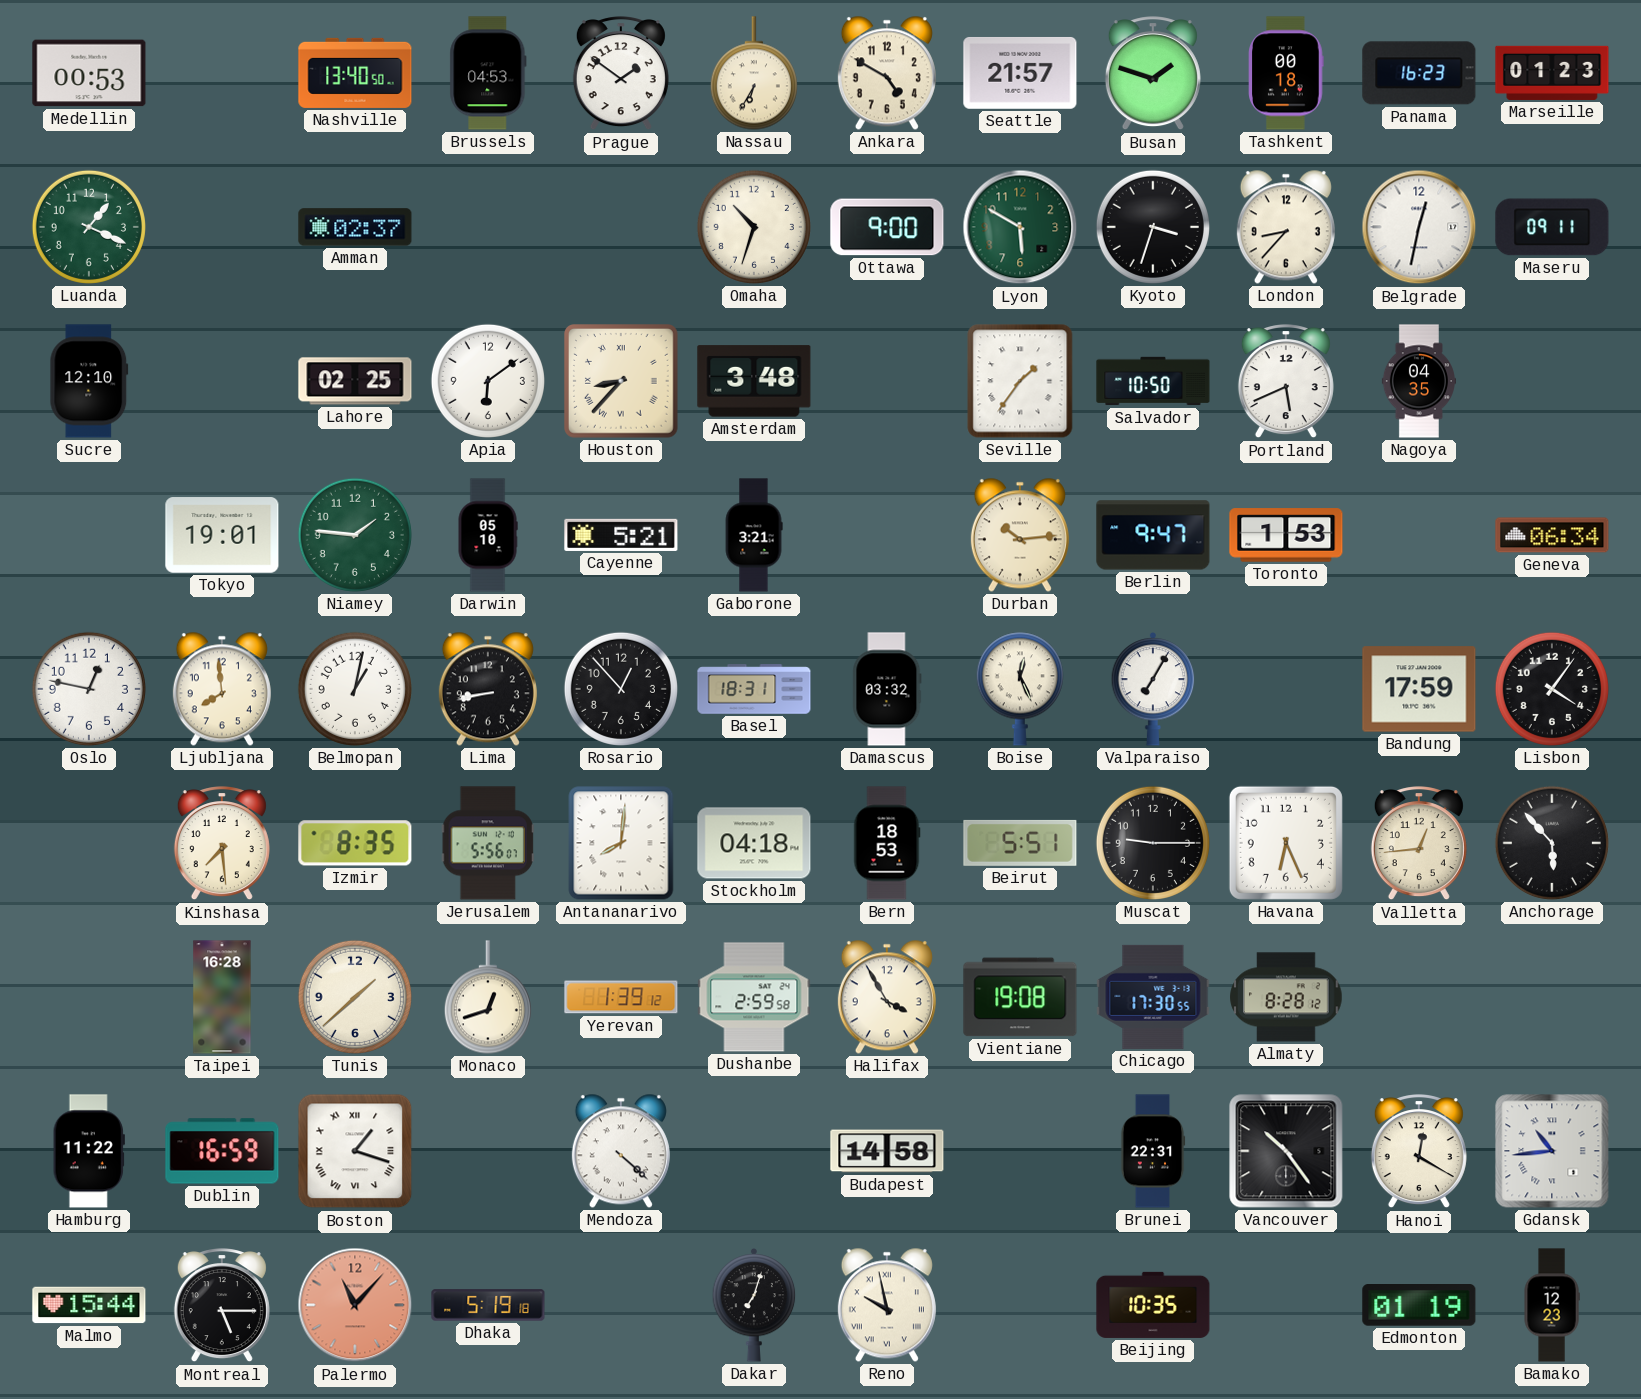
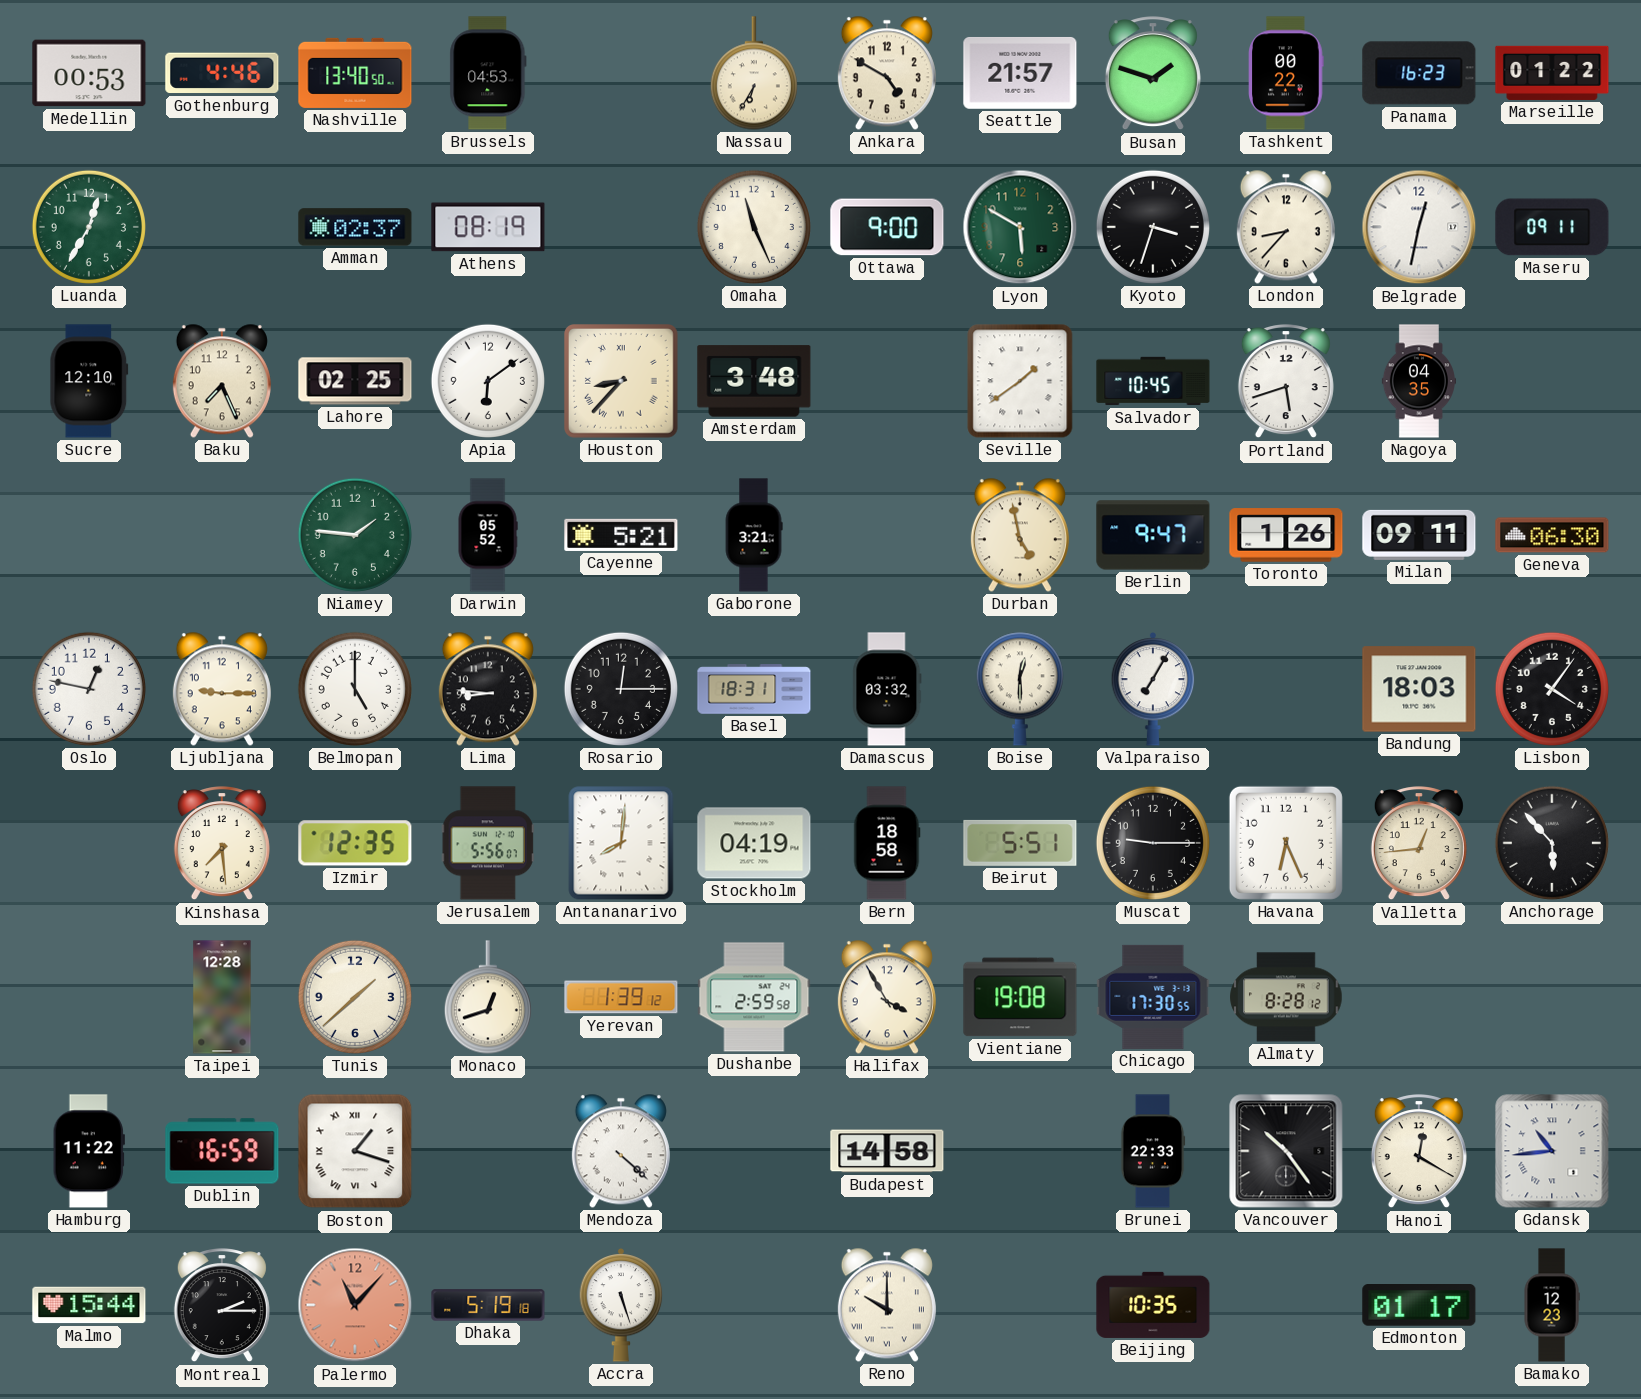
Gothenburg: none -> 4:46
Prague: 1:51 -> none
Tashkent: 00:18 -> 00:22
Marseille: 01:23 -> 01:22
Luanda: 1:19 -> 12:35
Athens: none -> 08:19
Omaha: 10:33 -> 11:26
Baku: none -> 7:26
Seville: 1:36 -> 1:39
Salvador: 10:50 -> 10:45
Portland: 5:41 -> 5:42
Tokyo: 19:01 -> none
Darwin: 05:10 -> 05:52
Durban: 10:14 -> 4:58
Toronto: 1:53 -> 1:26
Milan: none -> 09:11
Geneva: 06:34 -> 06:30
Ljubljana: 7:59 -> 9:15
Belmopan: 1:02 -> 5:00
Lima: 8:43 -> 8:46
Rosario: 12:53 -> 12:15
Boise: 12:26 -> 12:30
Bandung: 17:59 -> 18:03
Izmir: 8:35 -> 12:35
Stockholm: 04:18 -> 04:19
Bern: 18:53 -> 18:58
Taipei: 16:28 -> 12:28
Brunei: 22:31 -> 22:33
Montreal: 5:15 -> 2:15
Accra: none -> 5:27
Dakar: 7:03 -> none
Reno: 9:58 -> 10:00
Edmonton: 01:19 -> 01:17
